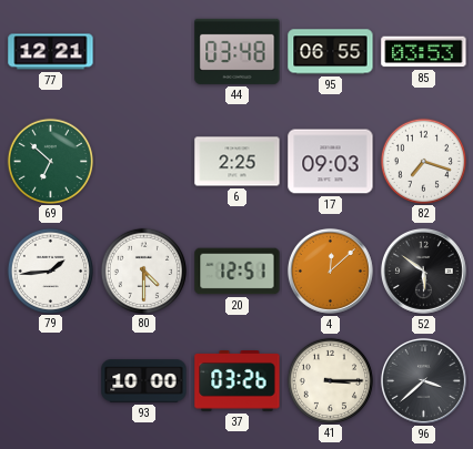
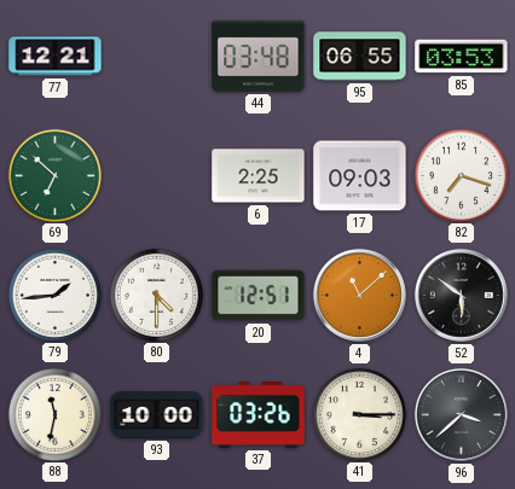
4: 12:08 -> 11:08
88: none -> 11:32
